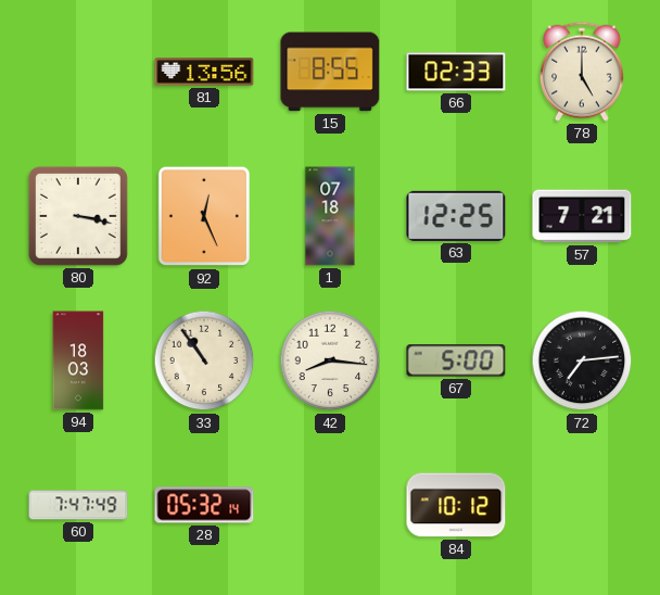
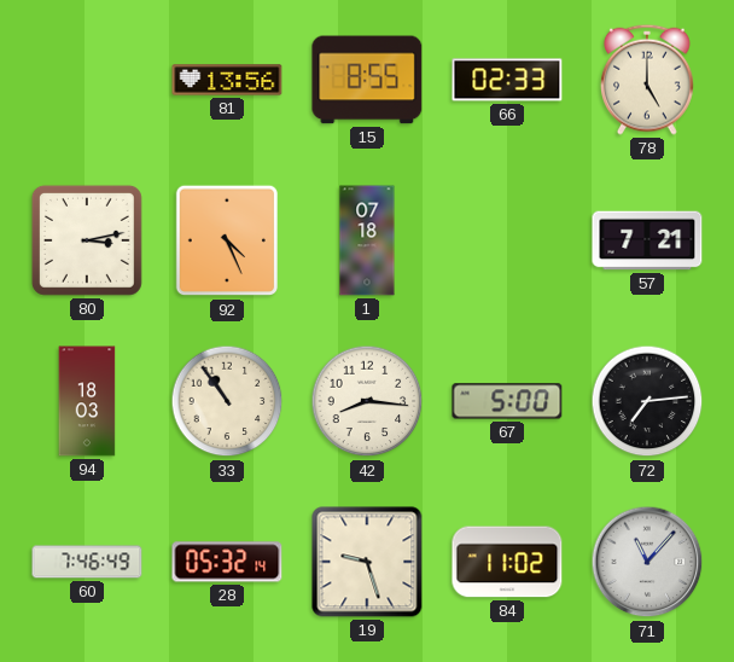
80: 3:17 -> 3:13
92: 12:26 -> 4:26
63: 12:25 -> none
60: 7:47 -> 7:46
19: none -> 9:27
84: 10:12 -> 11:02
71: none -> 11:07
